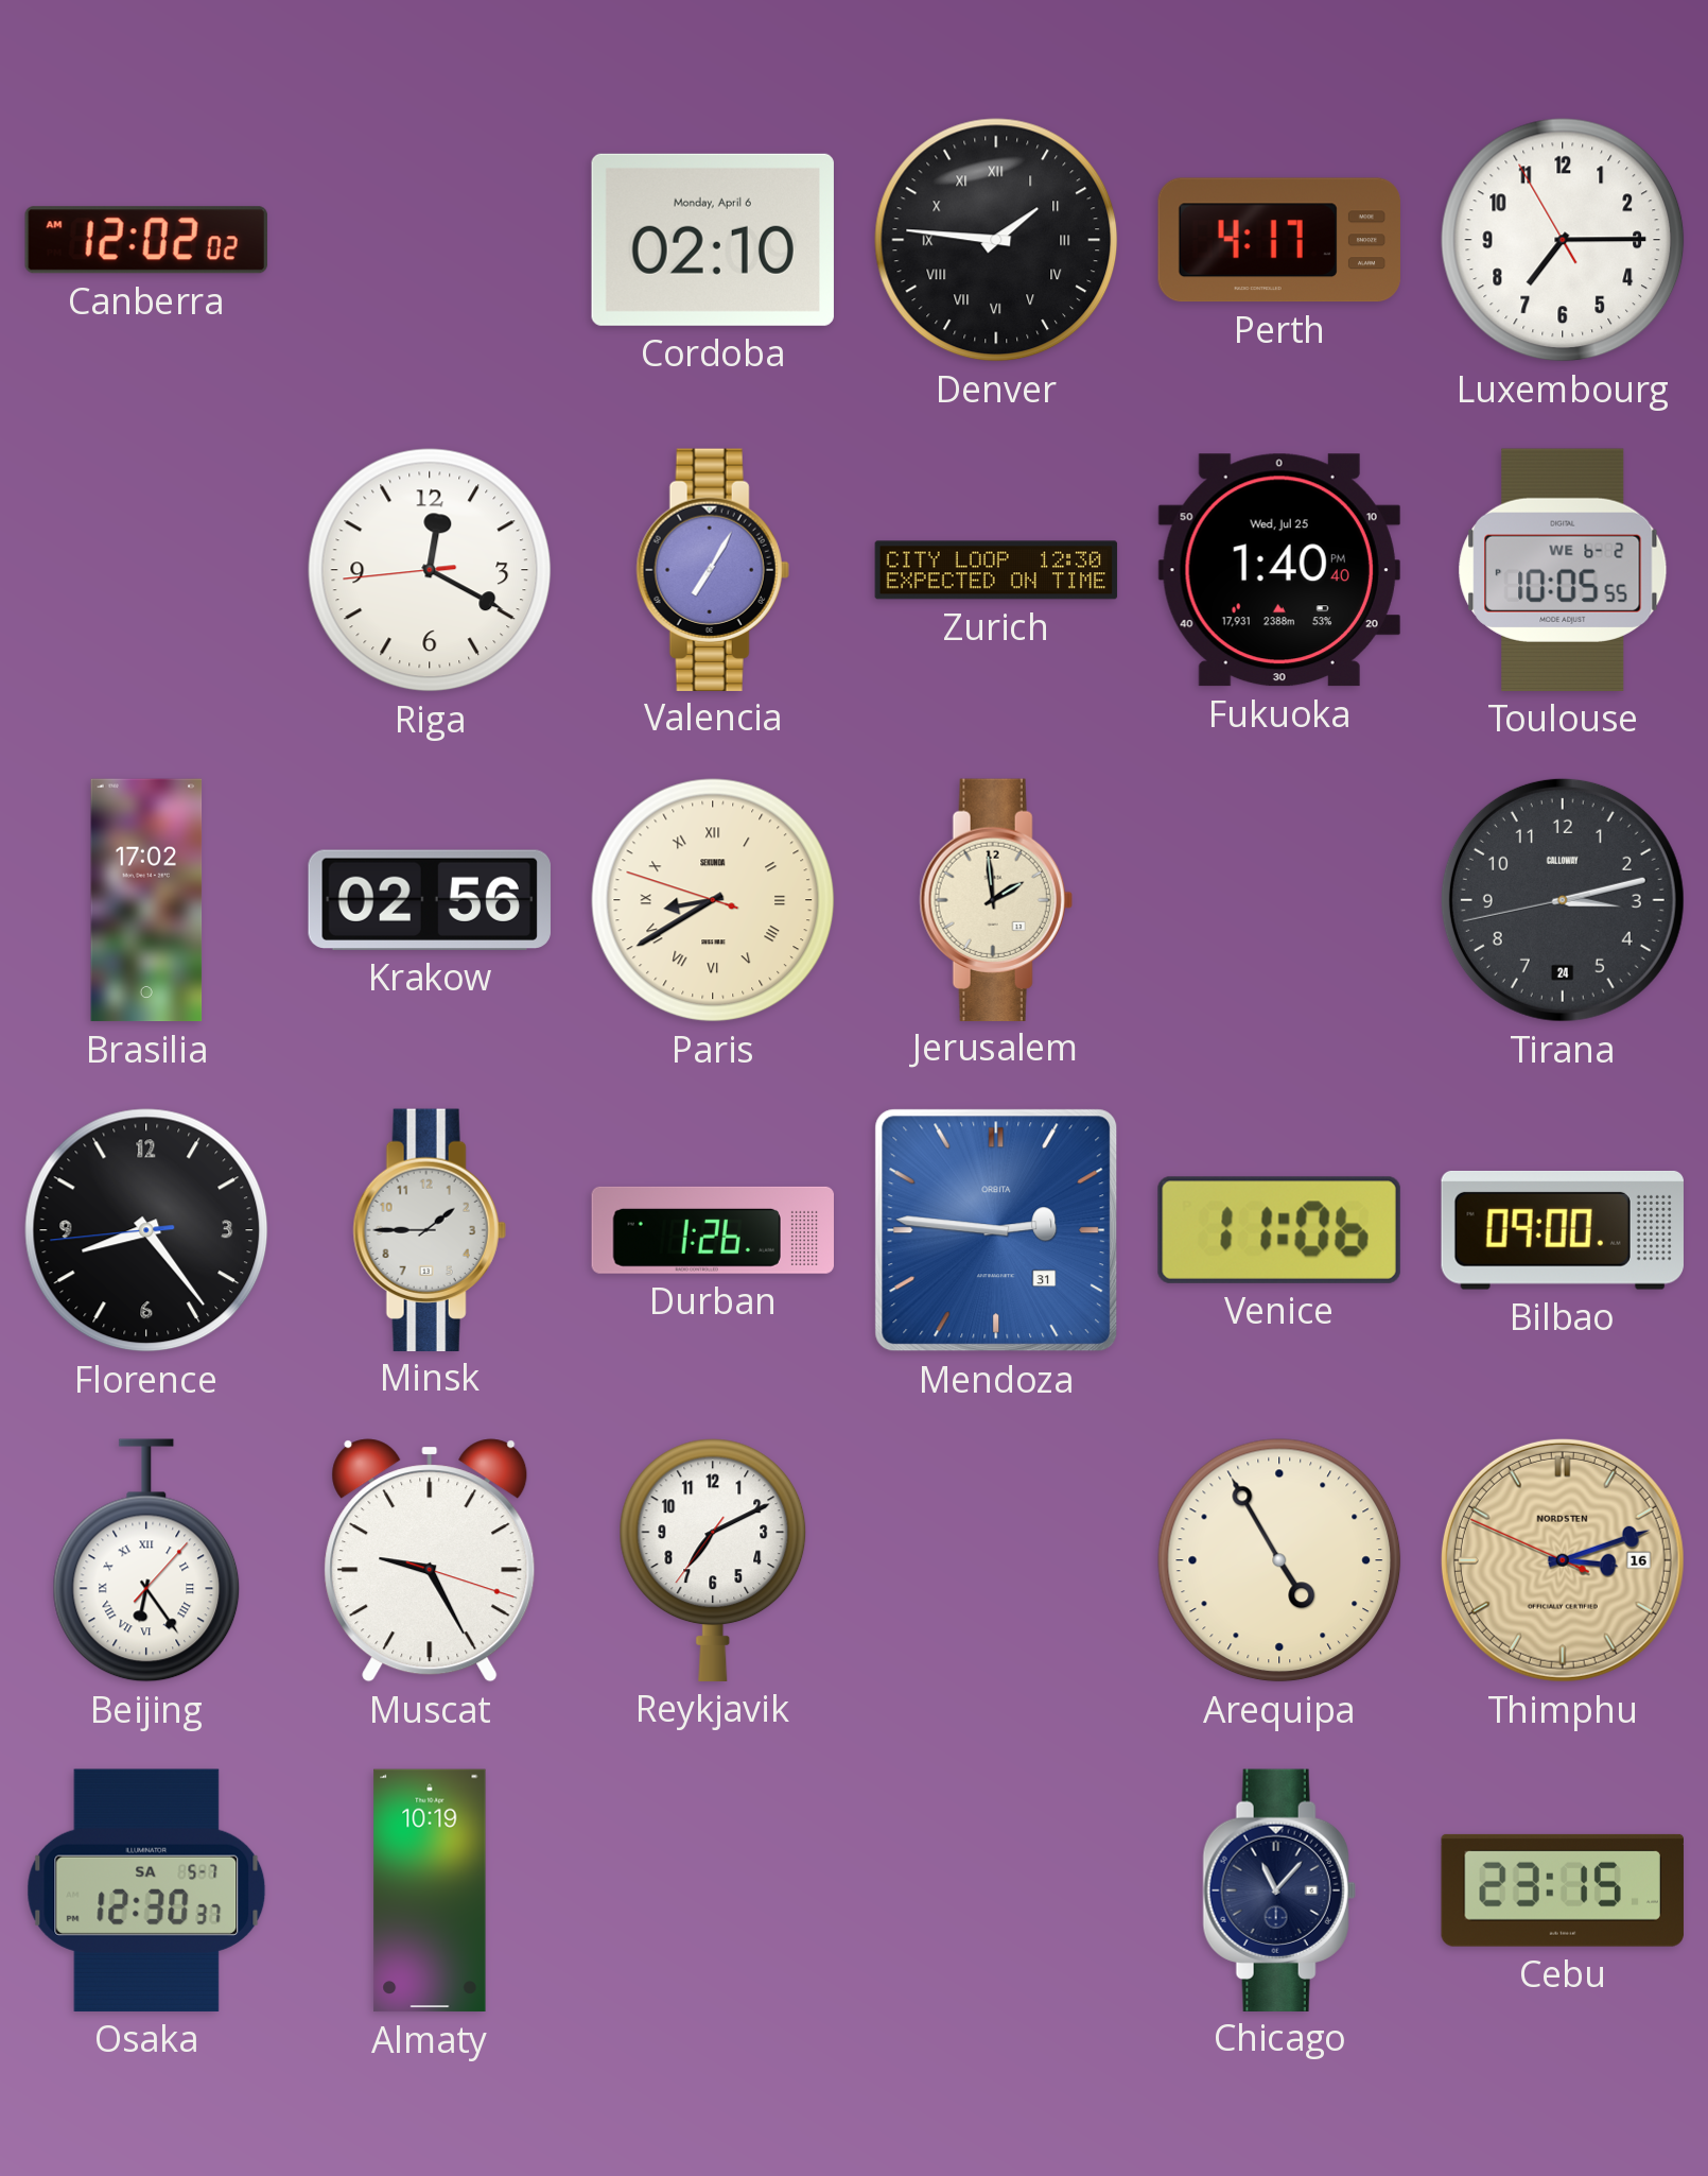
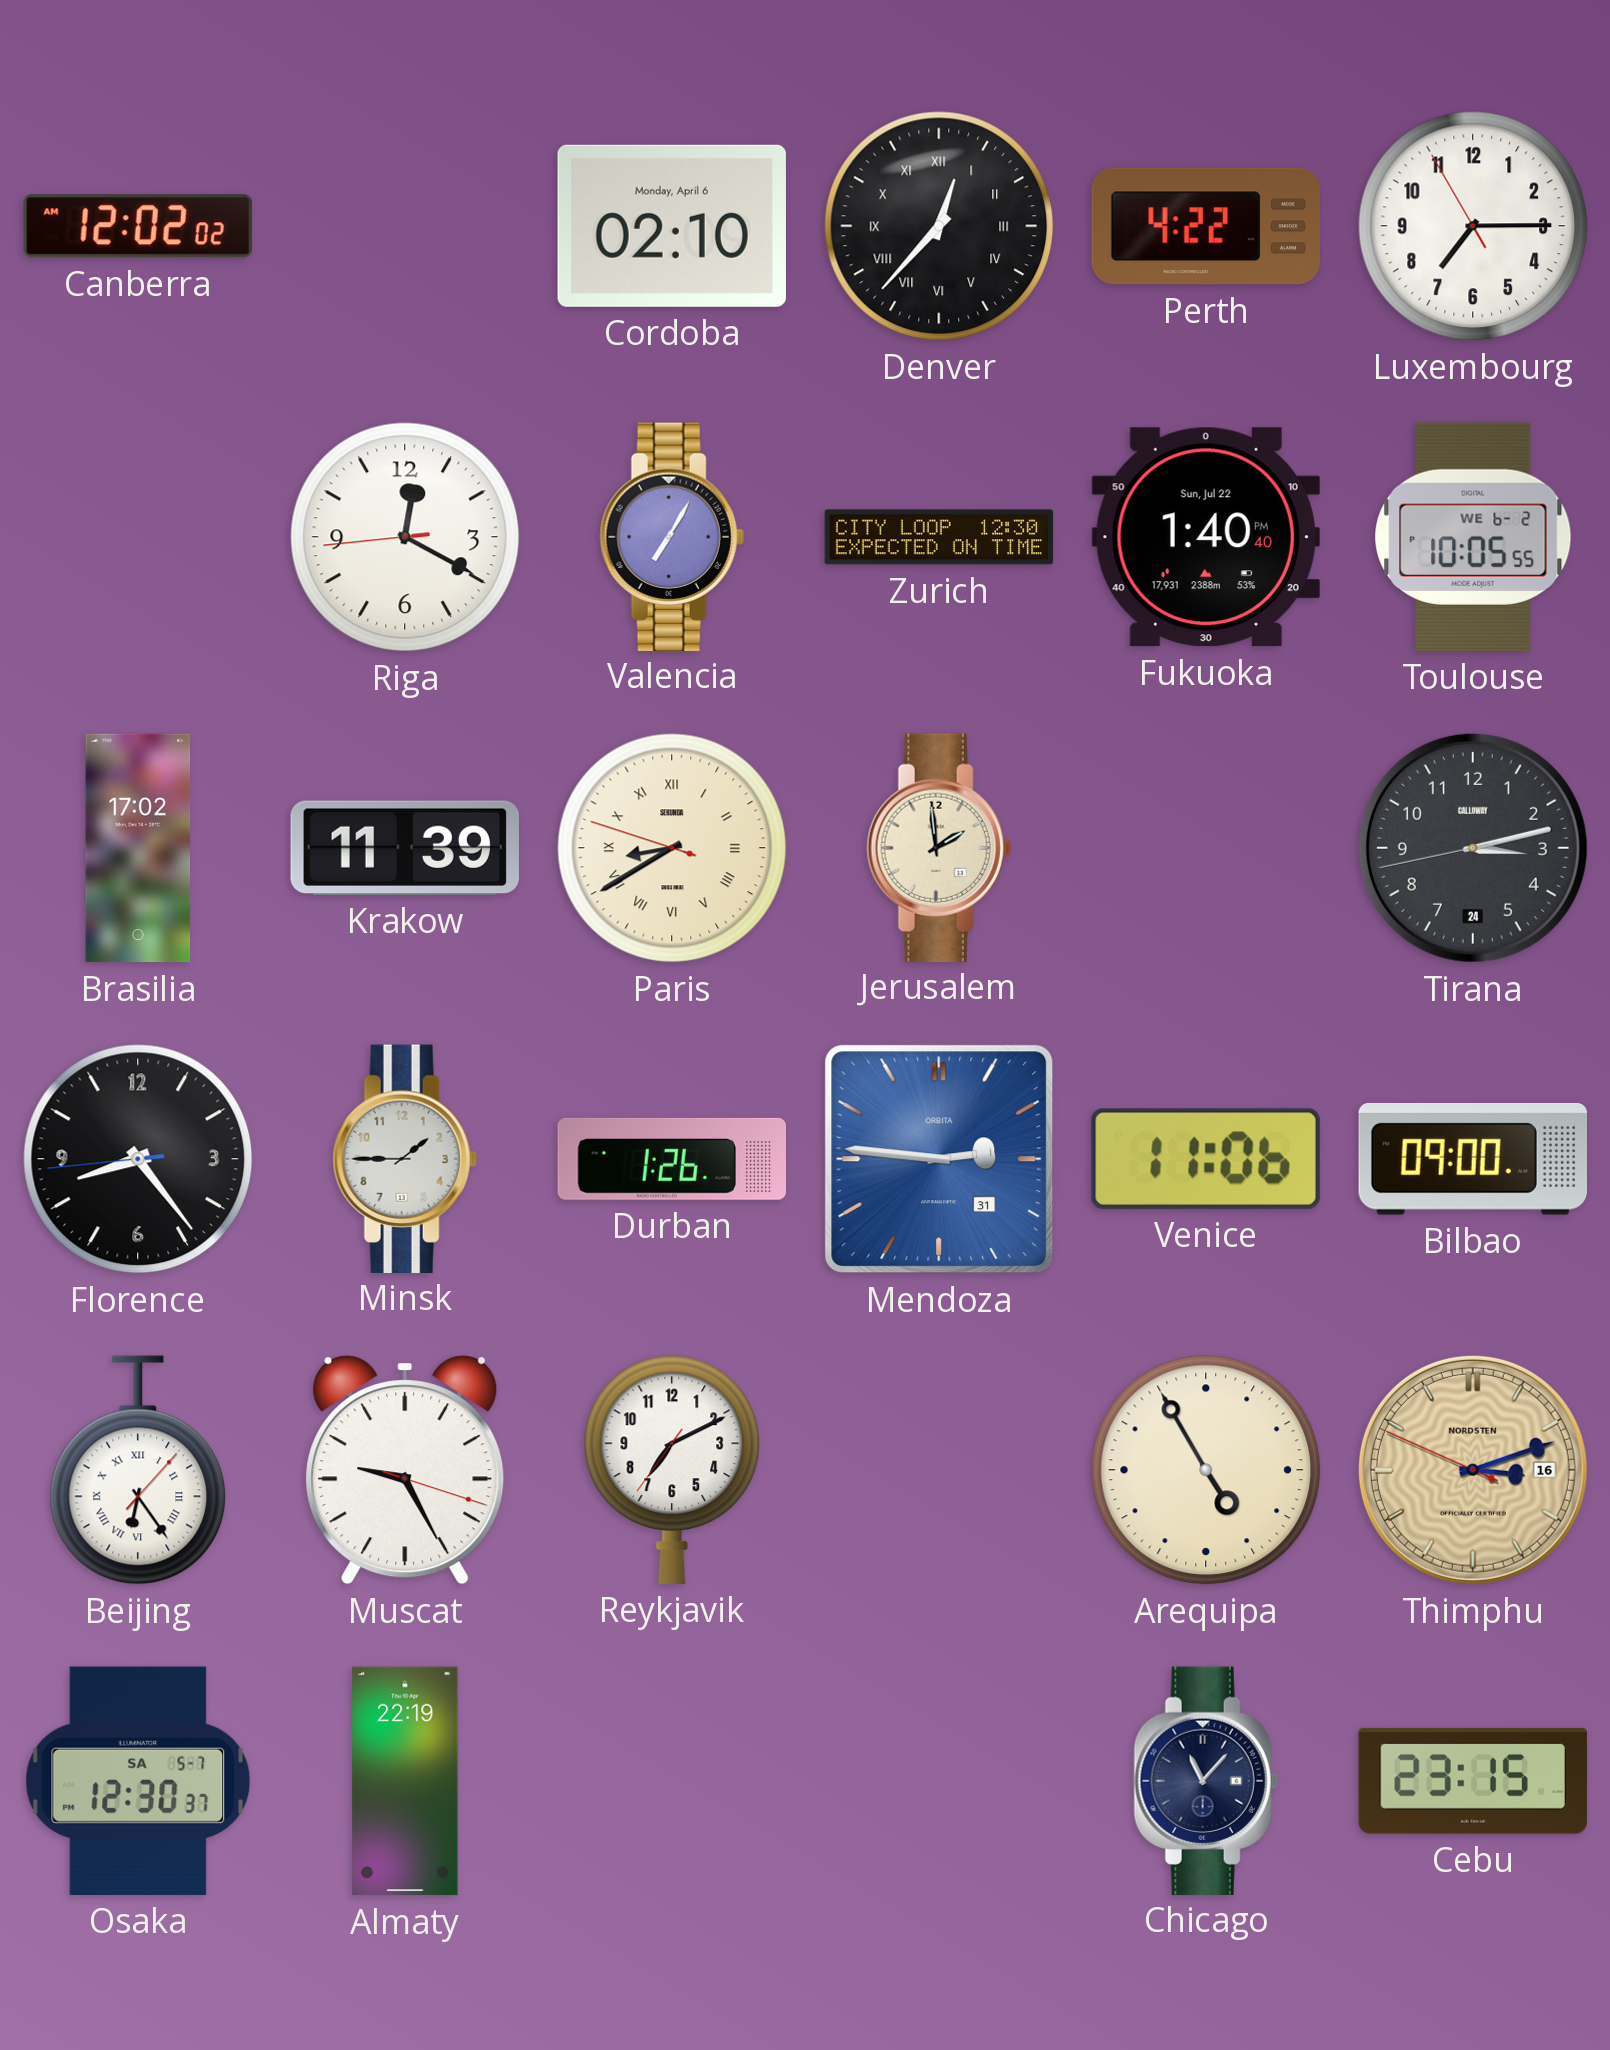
Denver: 1:46 -> 12:37
Perth: 4:17 -> 4:22
Fukuoka date: Wed, Jul 25 -> Sun, Jul 22
Krakow: 02:56 -> 11:39
Almaty: 10:19 -> 22:19
